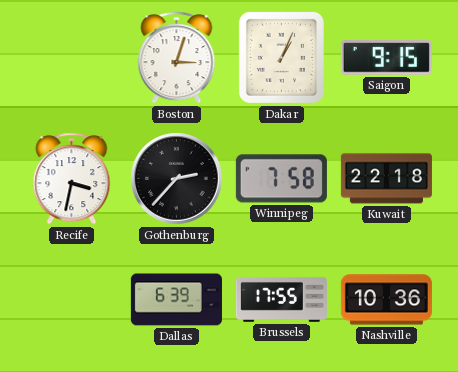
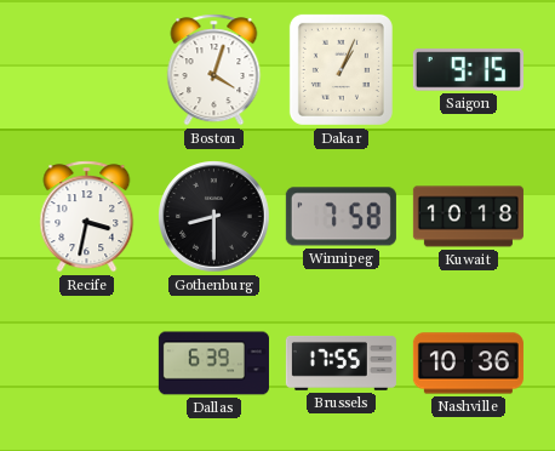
Boston: 3:03 -> 4:03
Gothenburg: 2:37 -> 8:30
Kuwait: 22:18 -> 10:18
